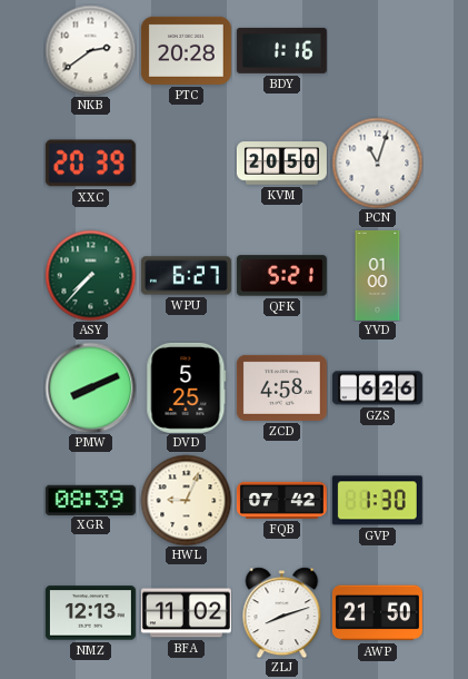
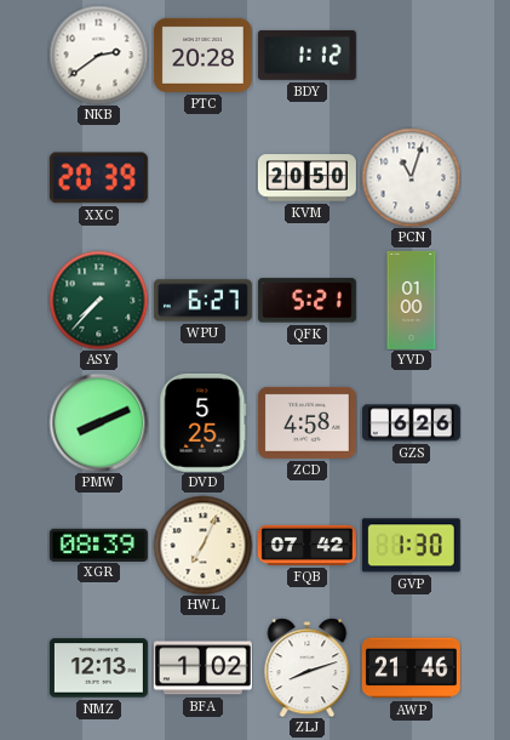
BDY: 1:16 -> 1:12
HWL: 9:04 -> 7:04
BFA: 11:02 -> 1:02
AWP: 21:50 -> 21:46
